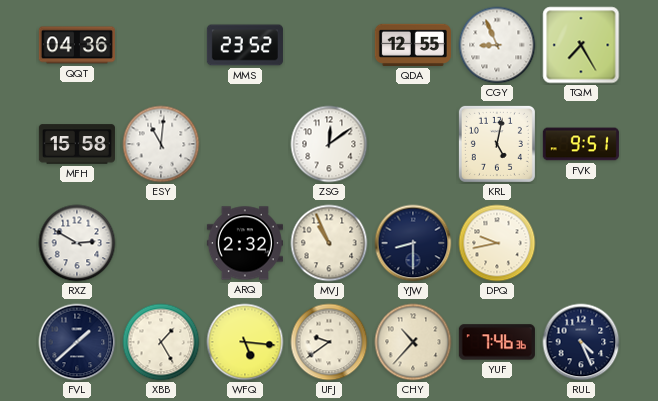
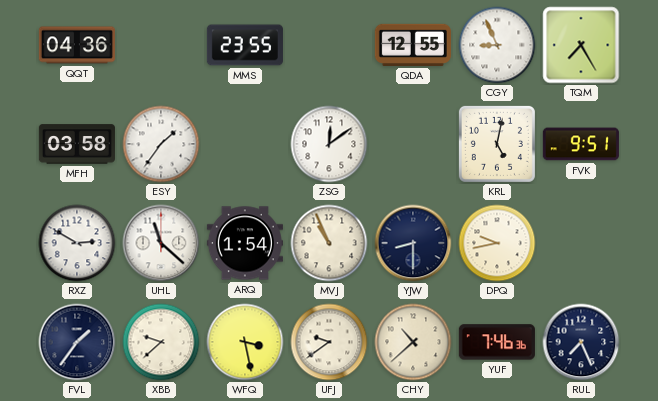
MMS: 23:52 -> 23:55
MFH: 15:58 -> 03:58
ESY: 11:01 -> 1:36
UHL: none -> 11:22
ARQ: 2:32 -> 1:54
FVL: 1:38 -> 1:36
XBB: 1:25 -> 9:38
WFQ: 5:16 -> 3:28
CHY: 10:37 -> 10:38
RUL: 4:26 -> 7:26
